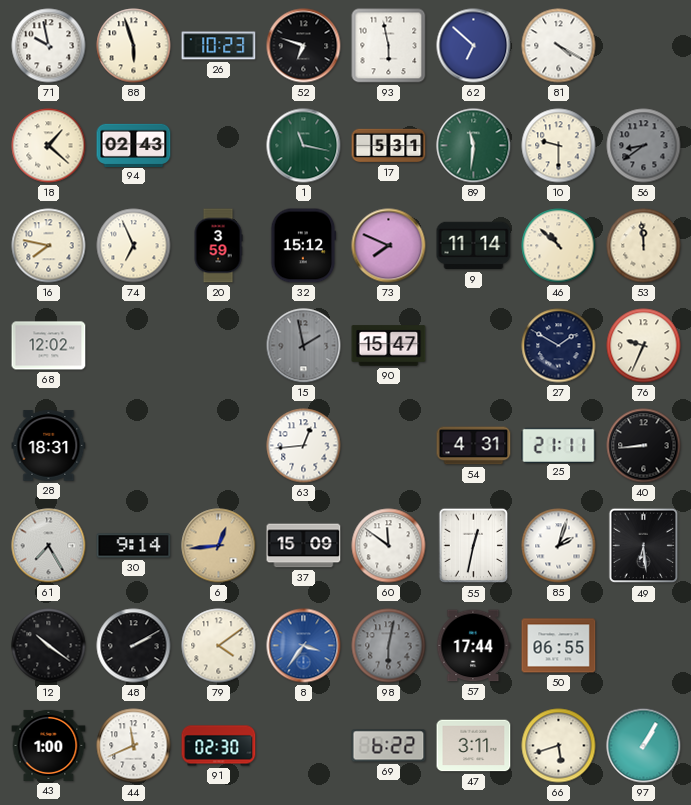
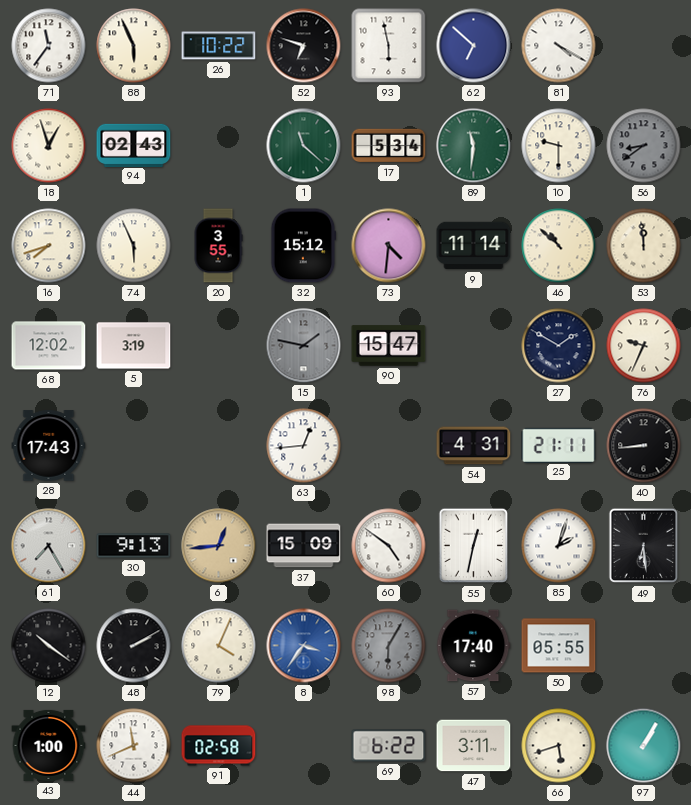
71: 9:58 -> 11:36
88: 5:57 -> 5:56
26: 10:23 -> 10:22
18: 1:22 -> 12:57
1: 11:17 -> 11:22
17: 5:31 -> 5:34
16: 7:47 -> 7:42
74: 6:56 -> 5:56
20: 3:59 -> 3:55
73: 7:49 -> 4:31
5: none -> 3:19
15: 1:58 -> 1:47
28: 18:31 -> 17:43
30: 9:14 -> 9:13
60: 11:51 -> 4:51
79: 4:09 -> 4:04
98: 6:02 -> 6:05
57: 17:44 -> 17:40
50: 06:55 -> 05:55
91: 02:30 -> 02:58
